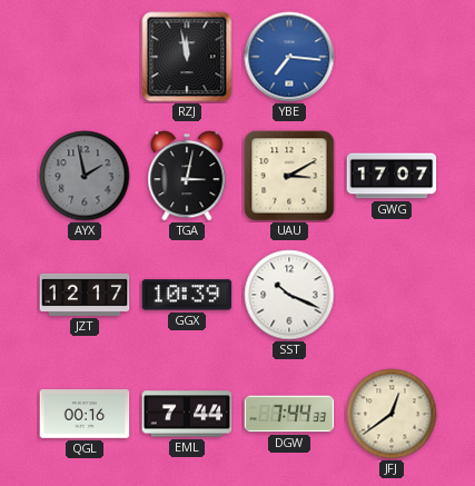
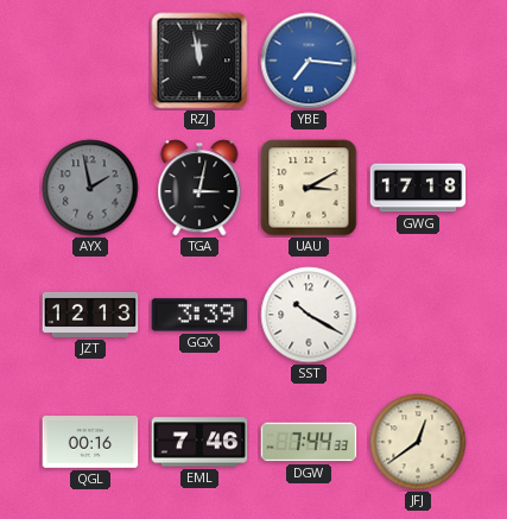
GWG: 17:07 -> 17:18
JZT: 12:17 -> 12:13
GGX: 10:39 -> 3:39
SST: 10:19 -> 10:20
EML: 7:44 -> 7:46
